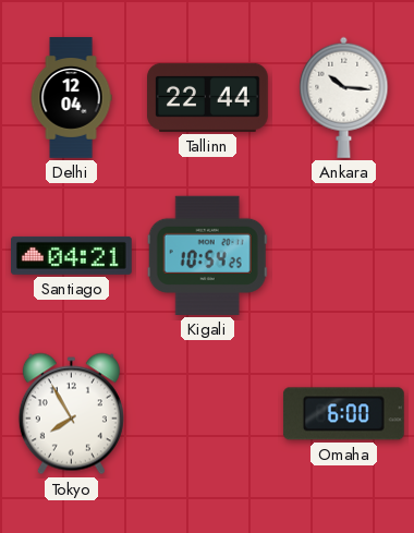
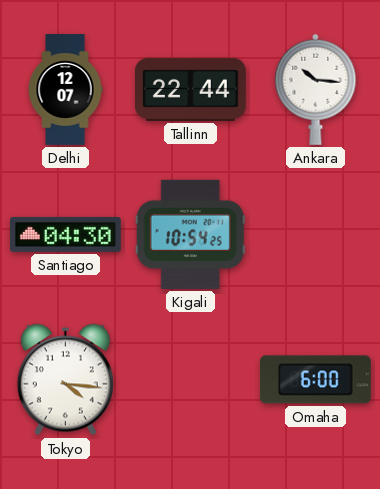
Delhi: 12:04 -> 12:07
Santiago: 04:21 -> 04:30
Tokyo: 7:55 -> 4:16
